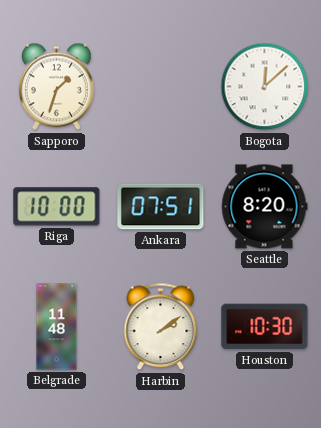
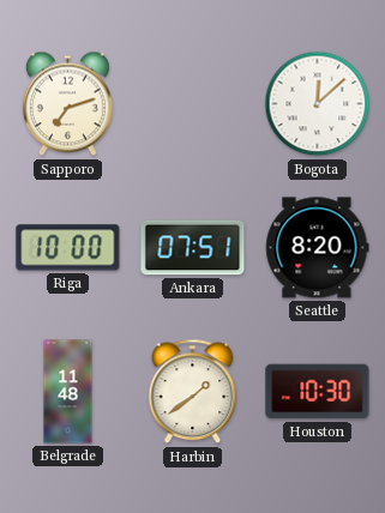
Sapporo: 1:33 -> 7:12
Harbin: 2:09 -> 1:39
